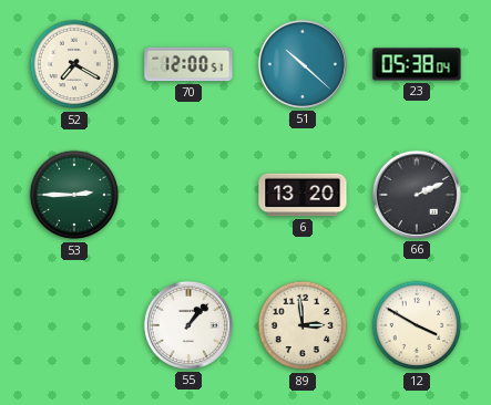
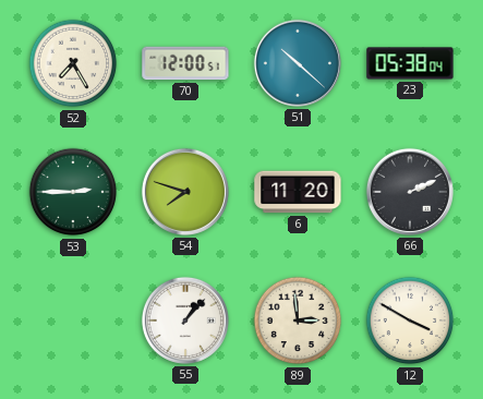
52: 7:20 -> 7:25
54: none -> 7:48
6: 13:20 -> 11:20
